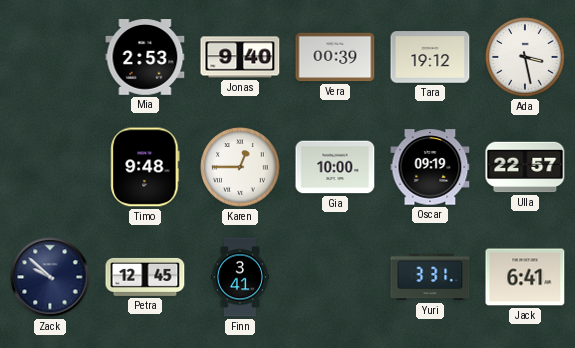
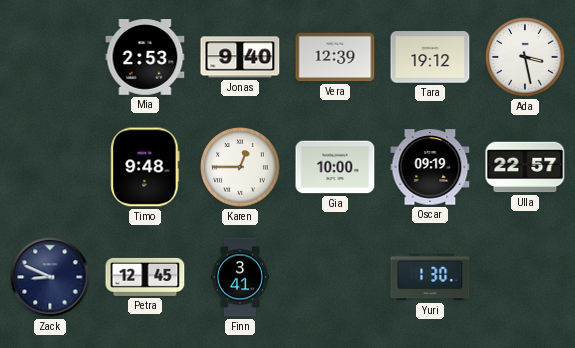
Vera: 00:39 -> 12:39
Zack: 9:52 -> 8:49
Yuri: 3:31 -> 1:30
Jack: 6:41 -> none
